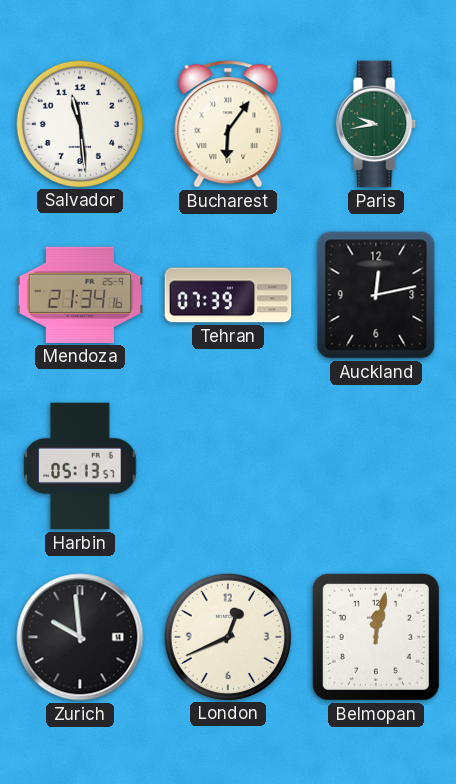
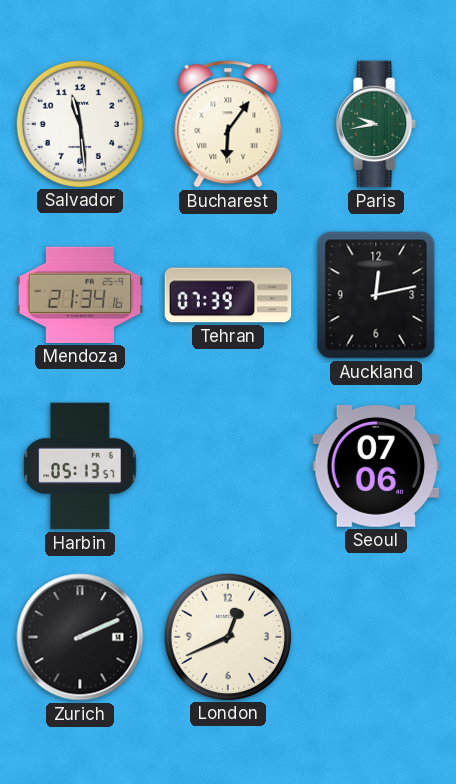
Seoul: none -> 07:06
Zurich: 9:59 -> 2:11
Belmopan: 12:02 -> none
